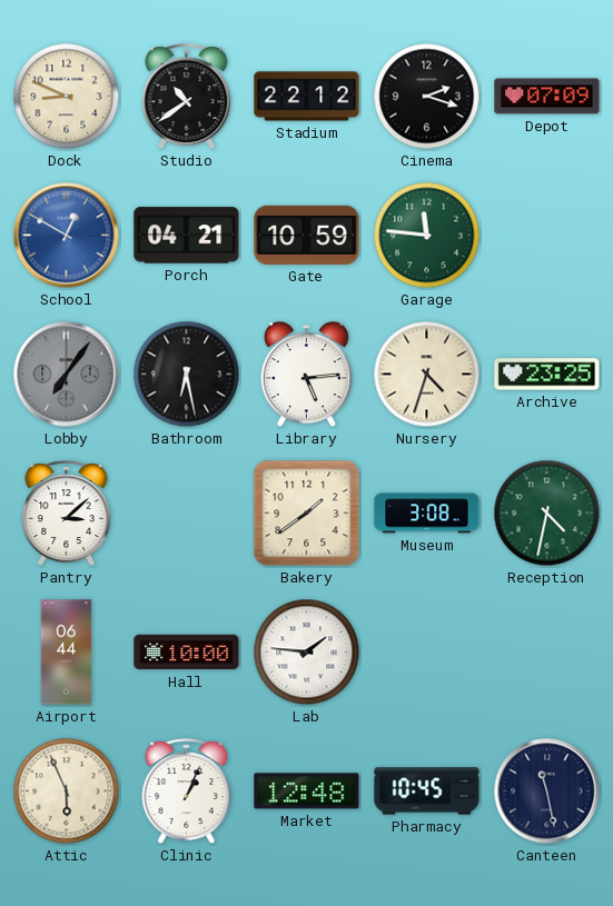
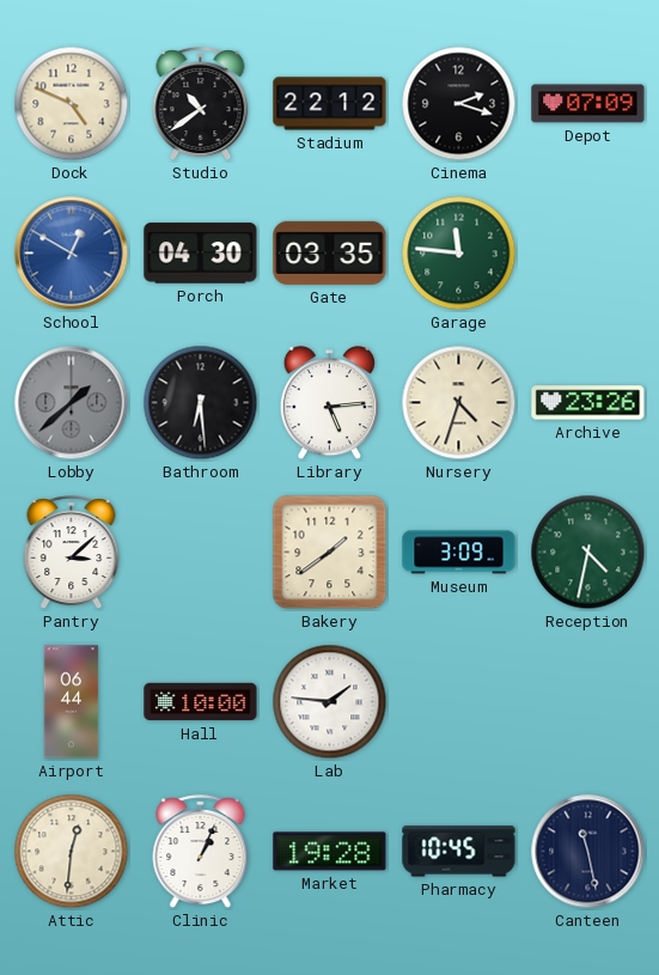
Dock: 8:49 -> 4:49
Porch: 04:21 -> 04:30
Gate: 10:59 -> 03:35
Lobby: 7:06 -> 1:38
Bathroom: 6:28 -> 6:29
Archive: 23:25 -> 23:26
Museum: 3:08 -> 3:09
Attic: 5:56 -> 12:31
Market: 12:48 -> 19:28
